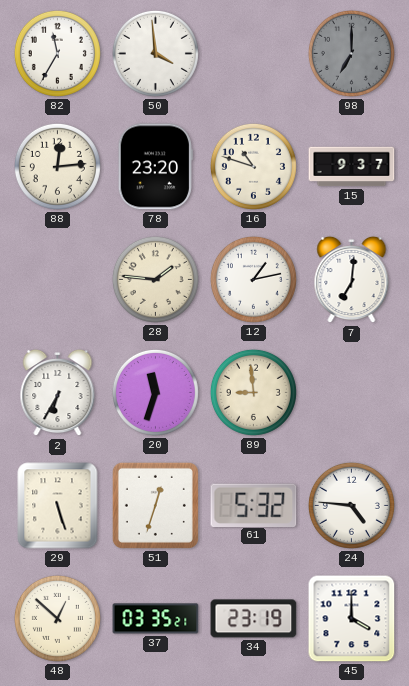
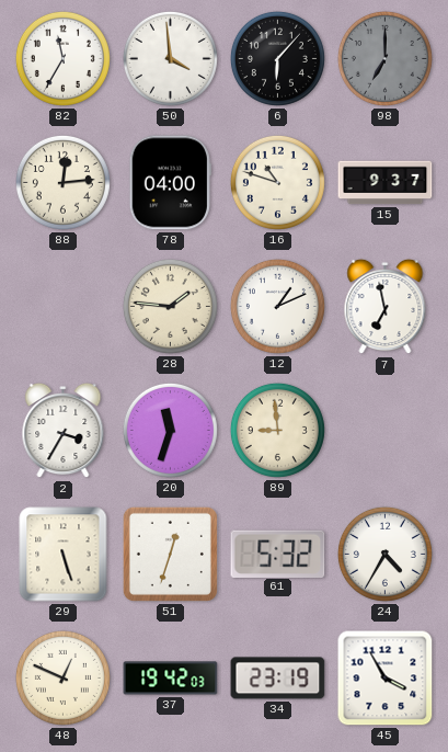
6: none -> 6:07
78: 23:20 -> 04:00
12: 1:13 -> 1:11
7: 7:01 -> 6:58
2: 6:35 -> 3:35
24: 4:46 -> 4:35
48: 12:52 -> 12:49
37: 03:35 -> 19:42
45: 4:00 -> 3:55
